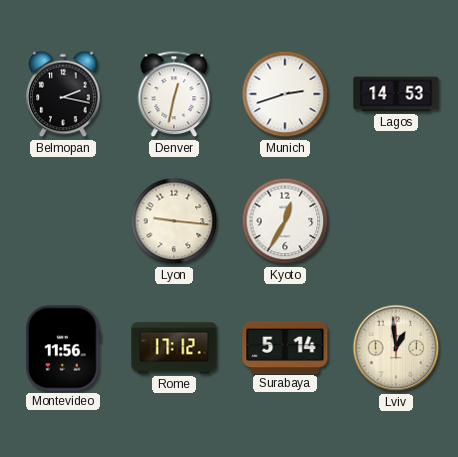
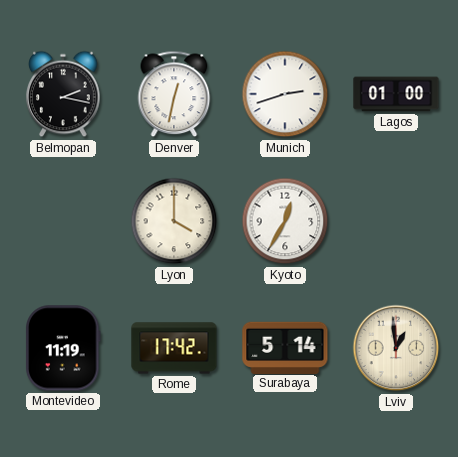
Lagos: 14:53 -> 01:00
Lyon: 9:16 -> 4:00
Montevideo: 11:56 -> 11:19
Rome: 17:12 -> 17:42
